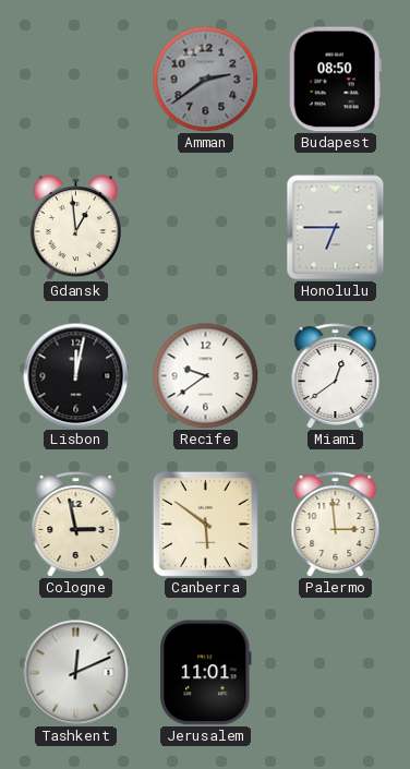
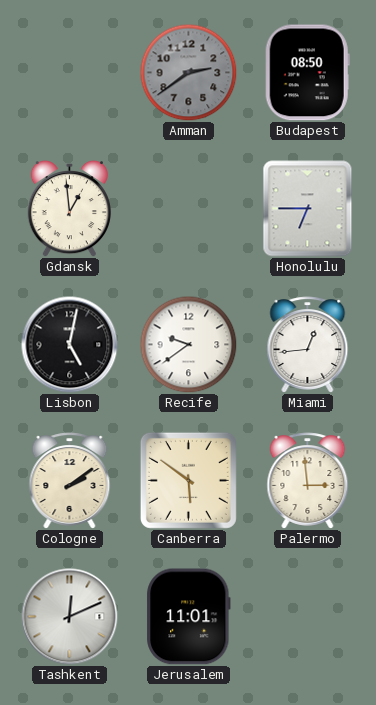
Lisbon: 12:02 -> 5:02
Miami: 12:39 -> 12:44
Cologne: 2:58 -> 2:09
